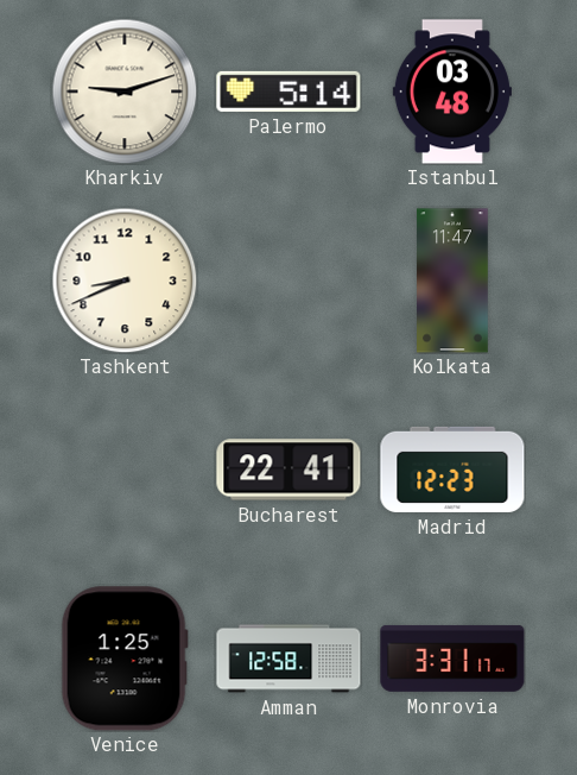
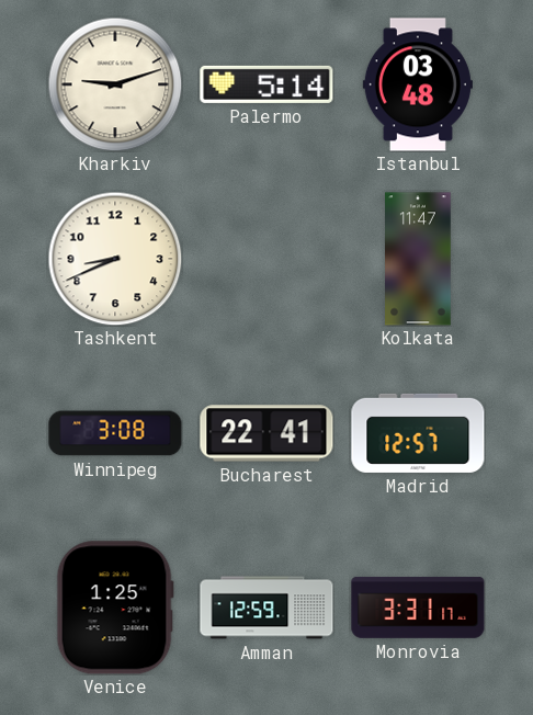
Winnipeg: none -> 3:08
Madrid: 12:23 -> 12:57
Amman: 12:58 -> 12:59
